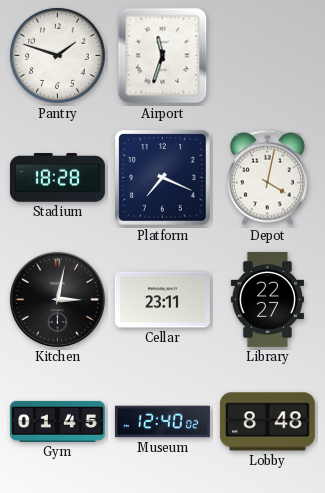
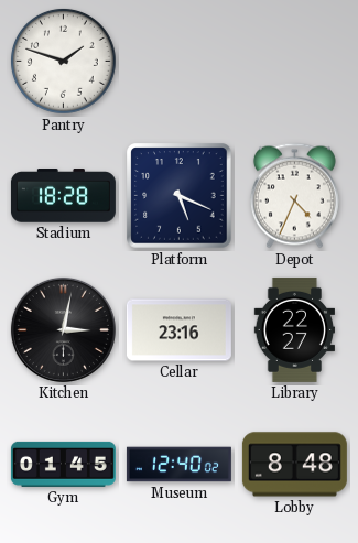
Airport: 11:33 -> none
Platform: 7:19 -> 5:19
Depot: 4:02 -> 4:34
Cellar: 23:11 -> 23:16
